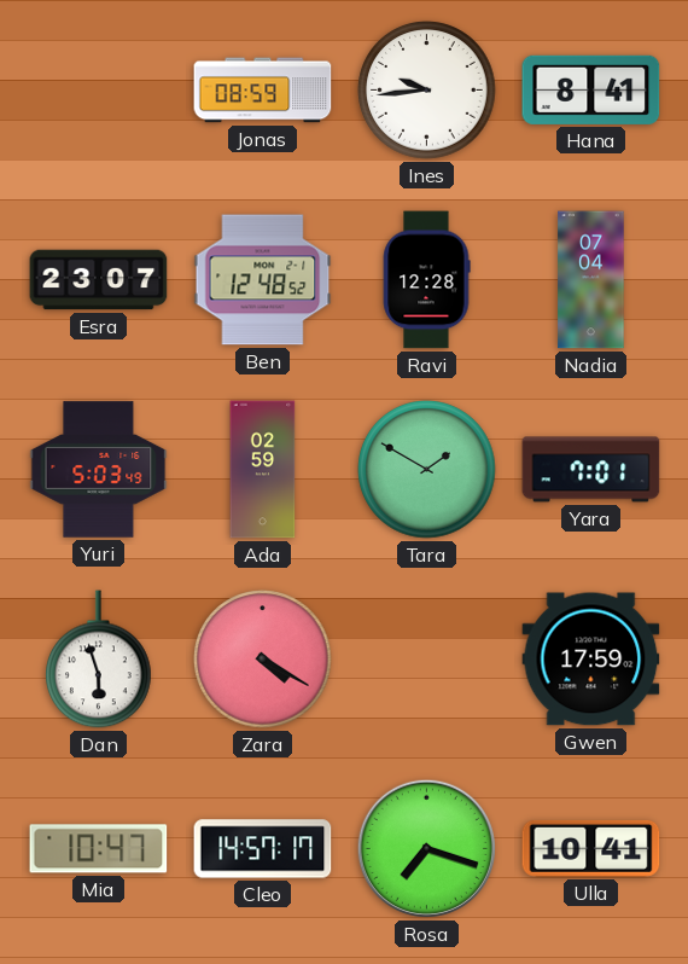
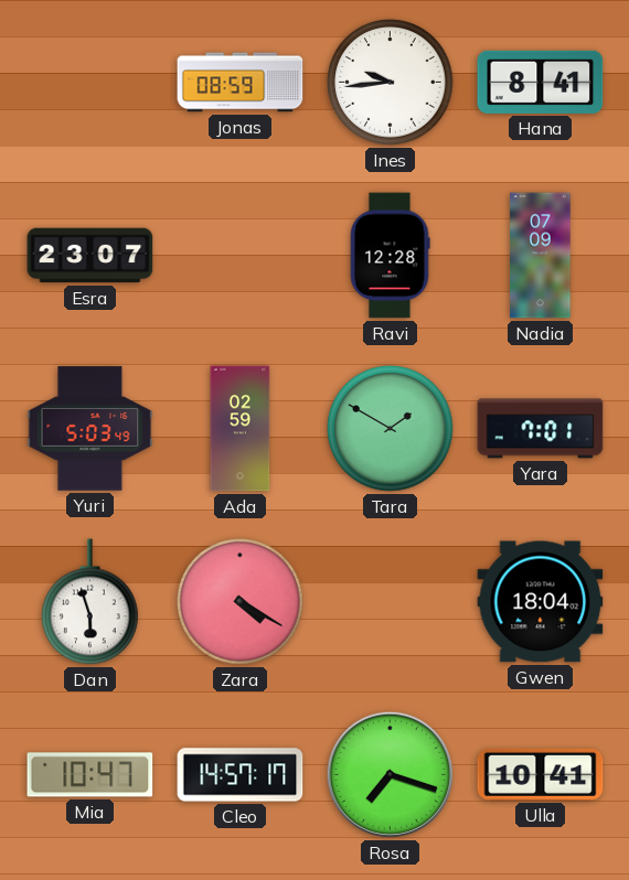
Ben: 12:48 -> none
Nadia: 07:04 -> 07:09
Gwen: 17:59 -> 18:04
